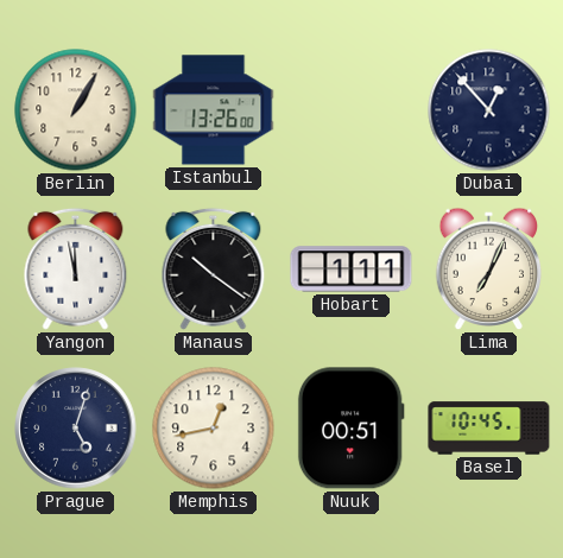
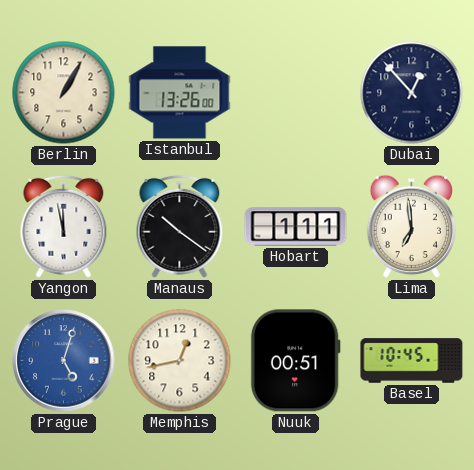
Lima: 7:04 -> 6:59
Prague dial: navy -> blue
